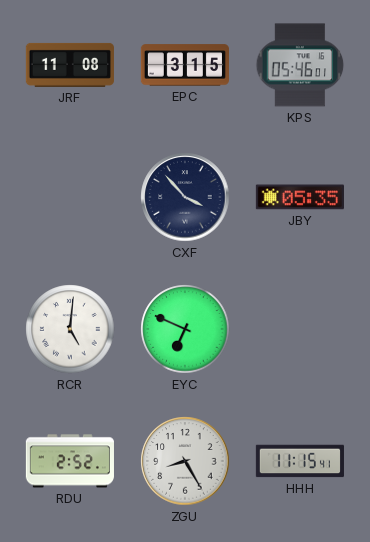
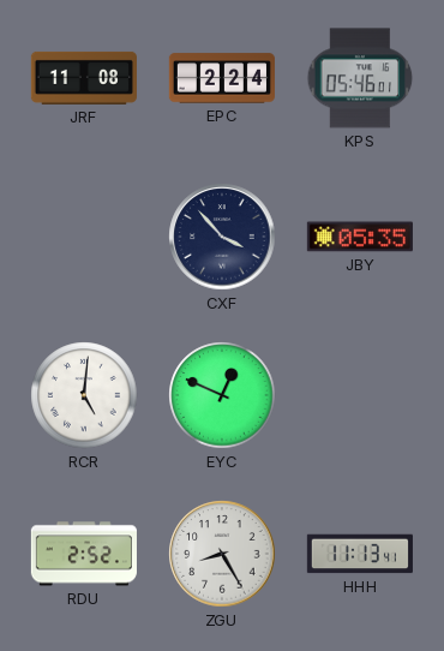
EPC: 3:15 -> 2:24
EYC: 6:49 -> 12:49
HHH: 11:15 -> 11:13
